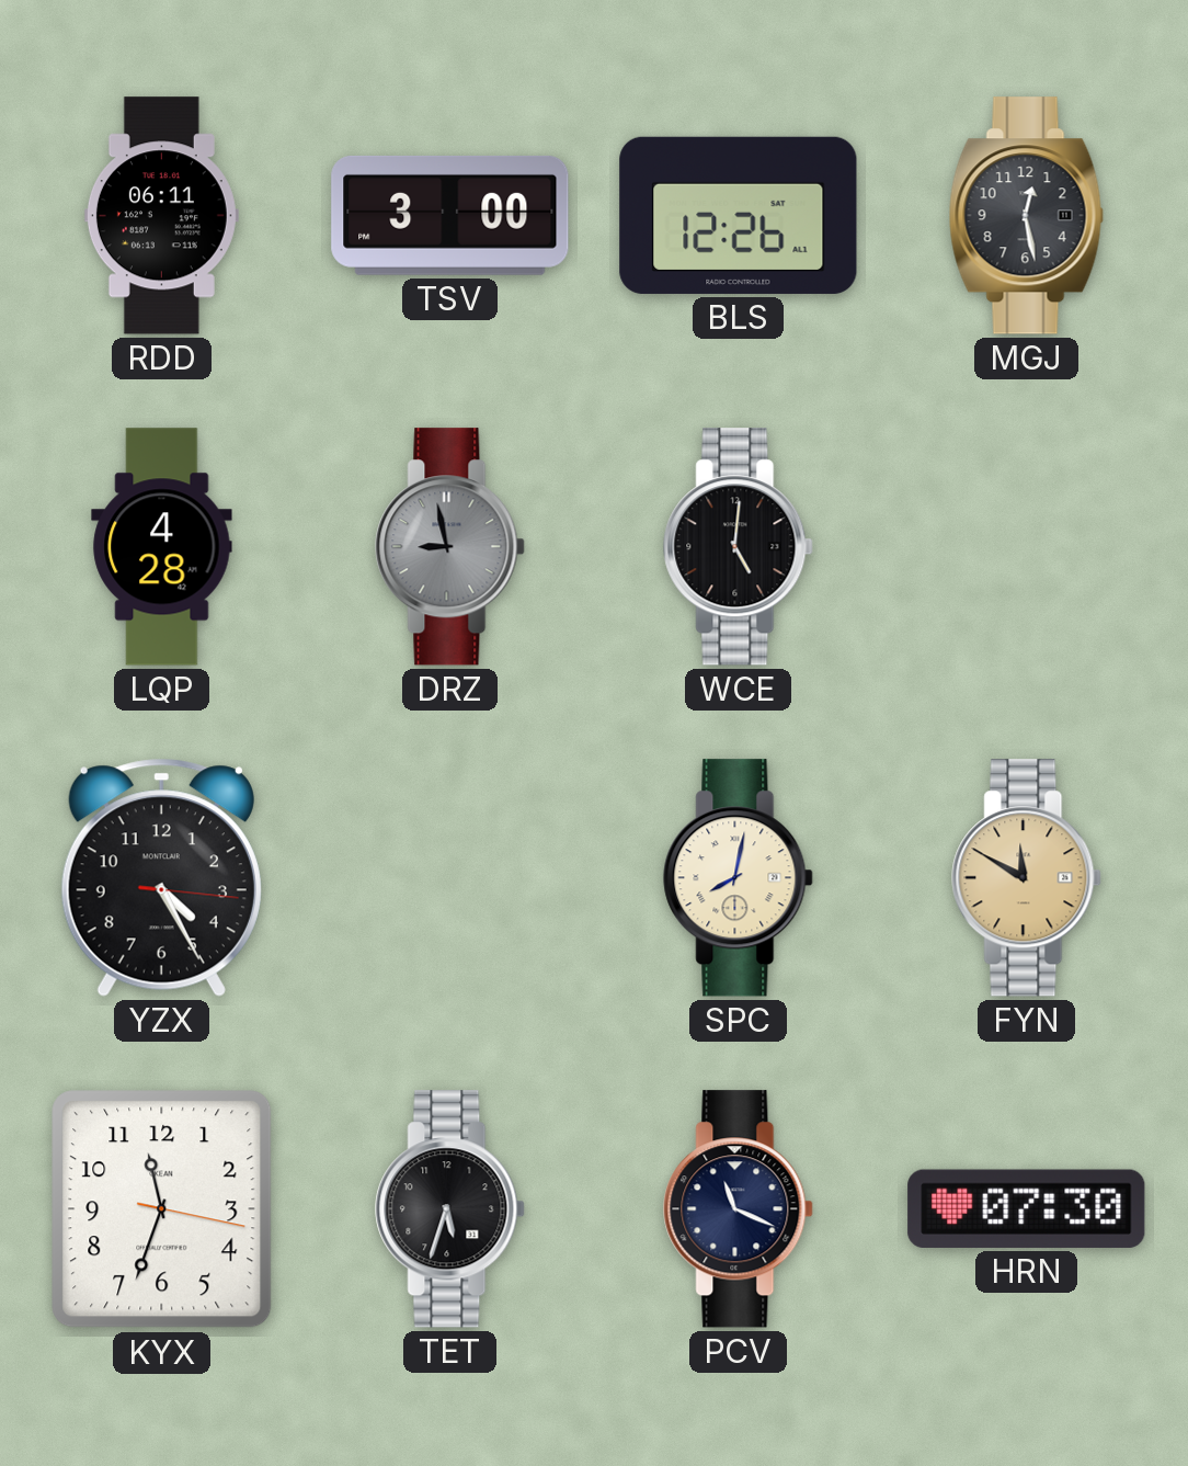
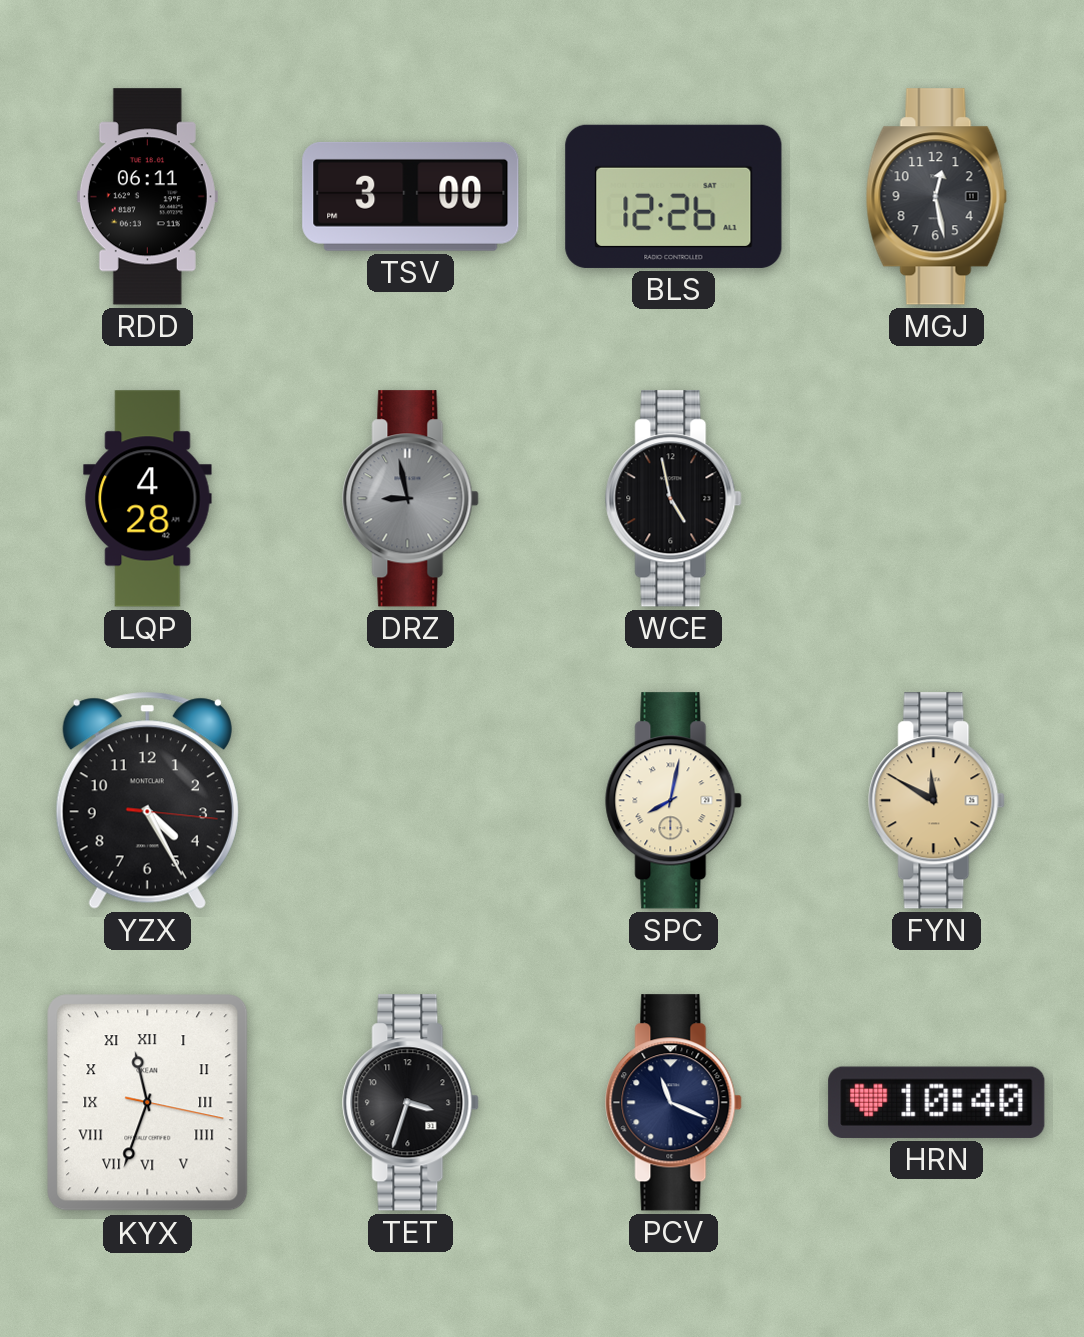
WCE: 5:01 -> 4:58
KYX numerals: Arabic -> Roman
TET: 5:33 -> 3:33
HRN: 07:30 -> 10:40
